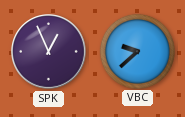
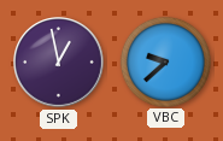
SPK: 12:56 -> 12:58
